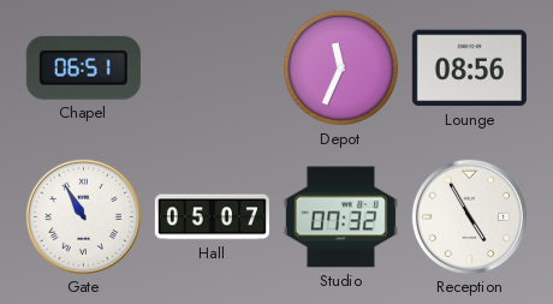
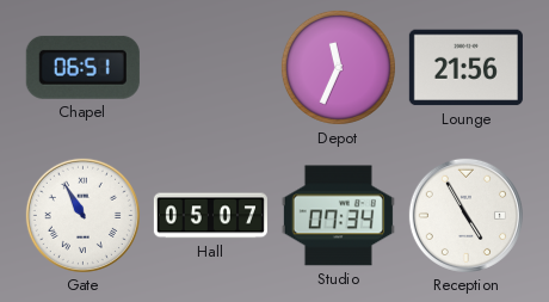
Lounge: 08:56 -> 21:56
Studio: 07:32 -> 07:34
